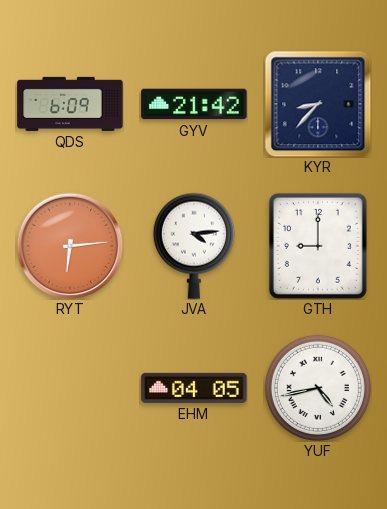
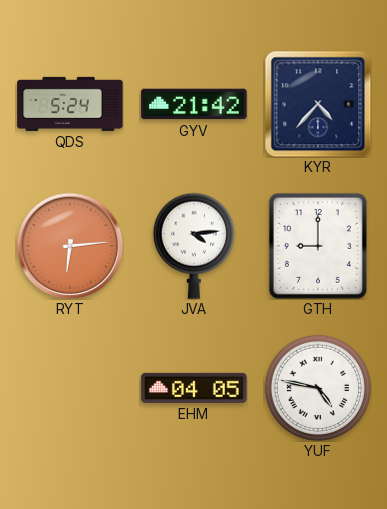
QDS: 6:09 -> 5:24
KYR: 8:37 -> 4:37
YUF: 4:43 -> 4:47
